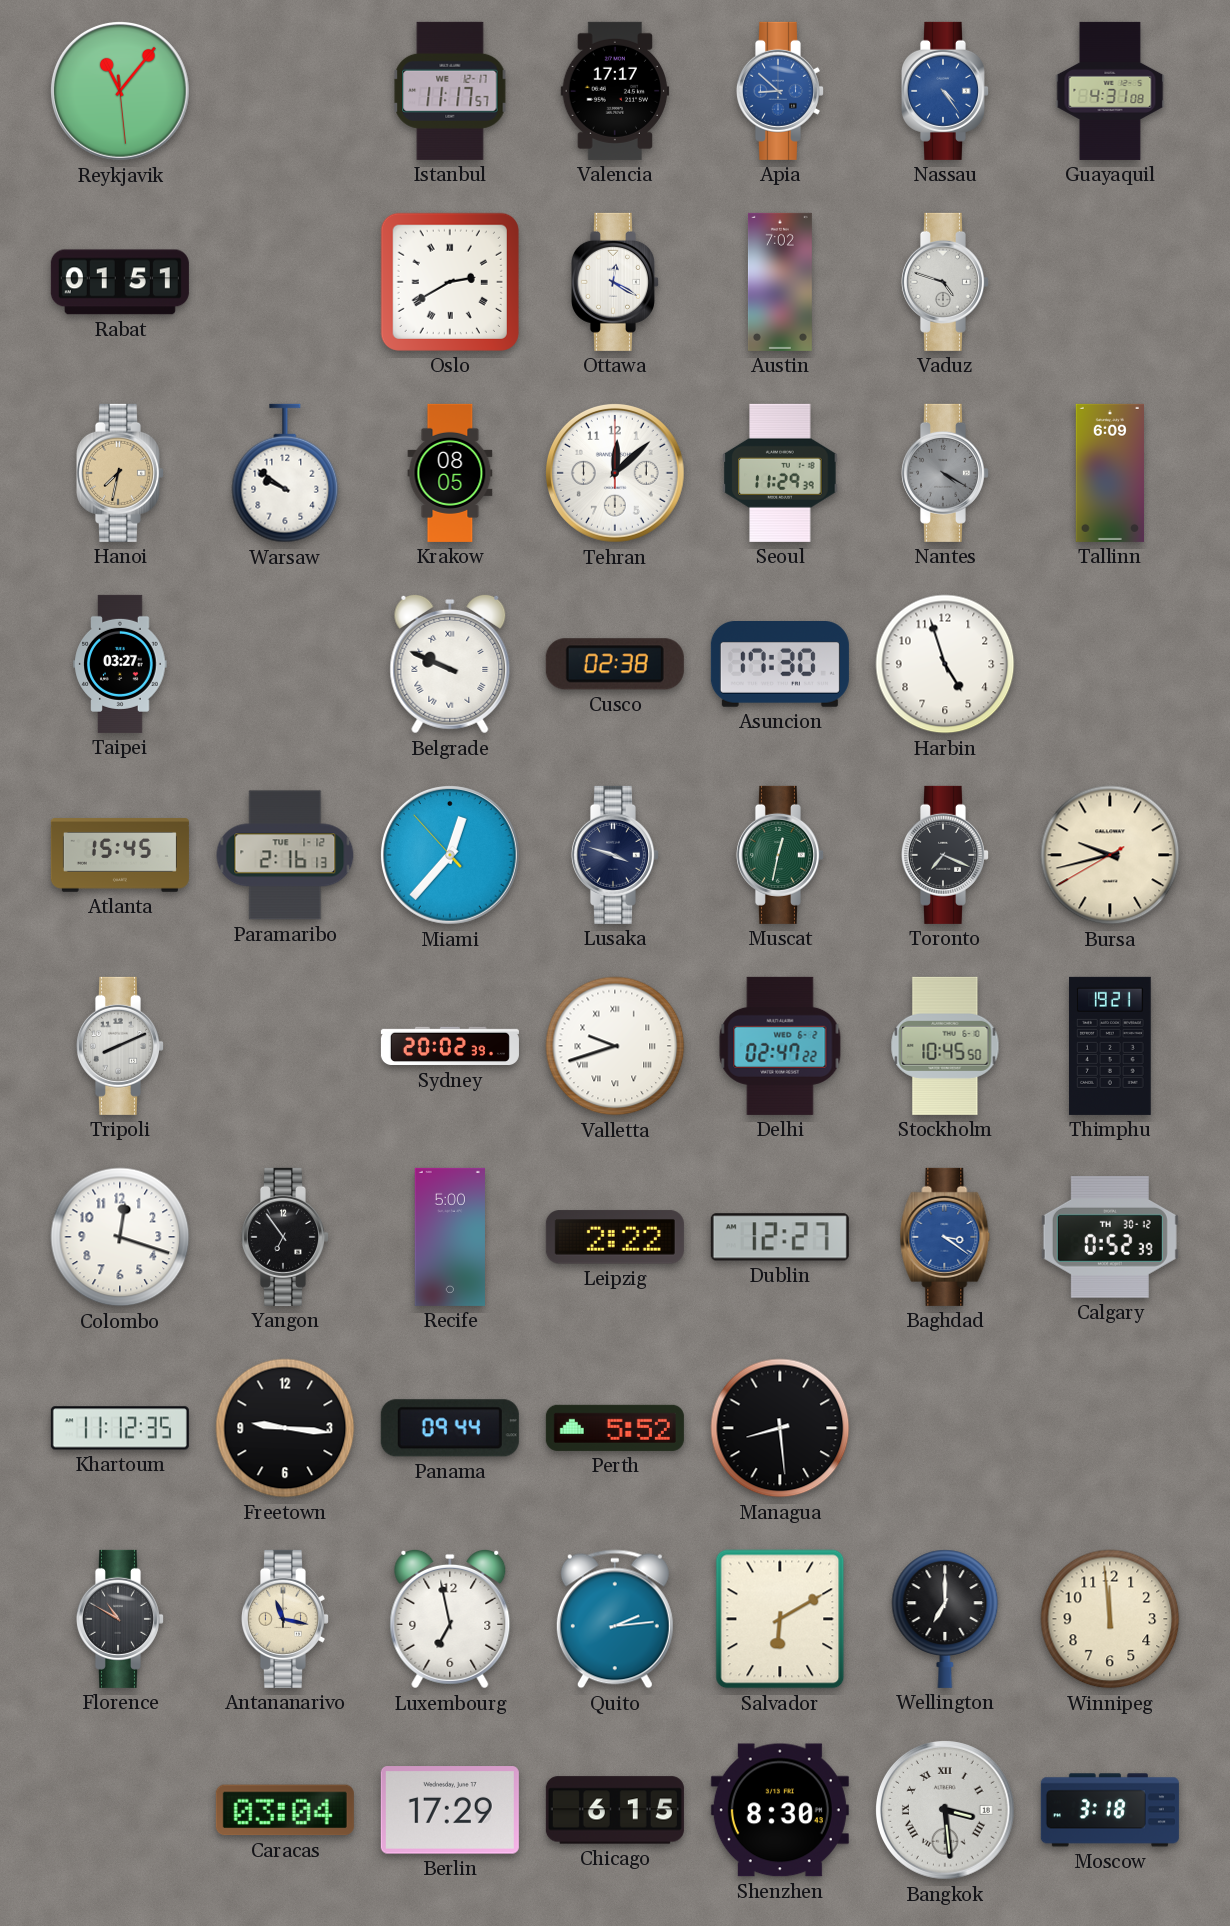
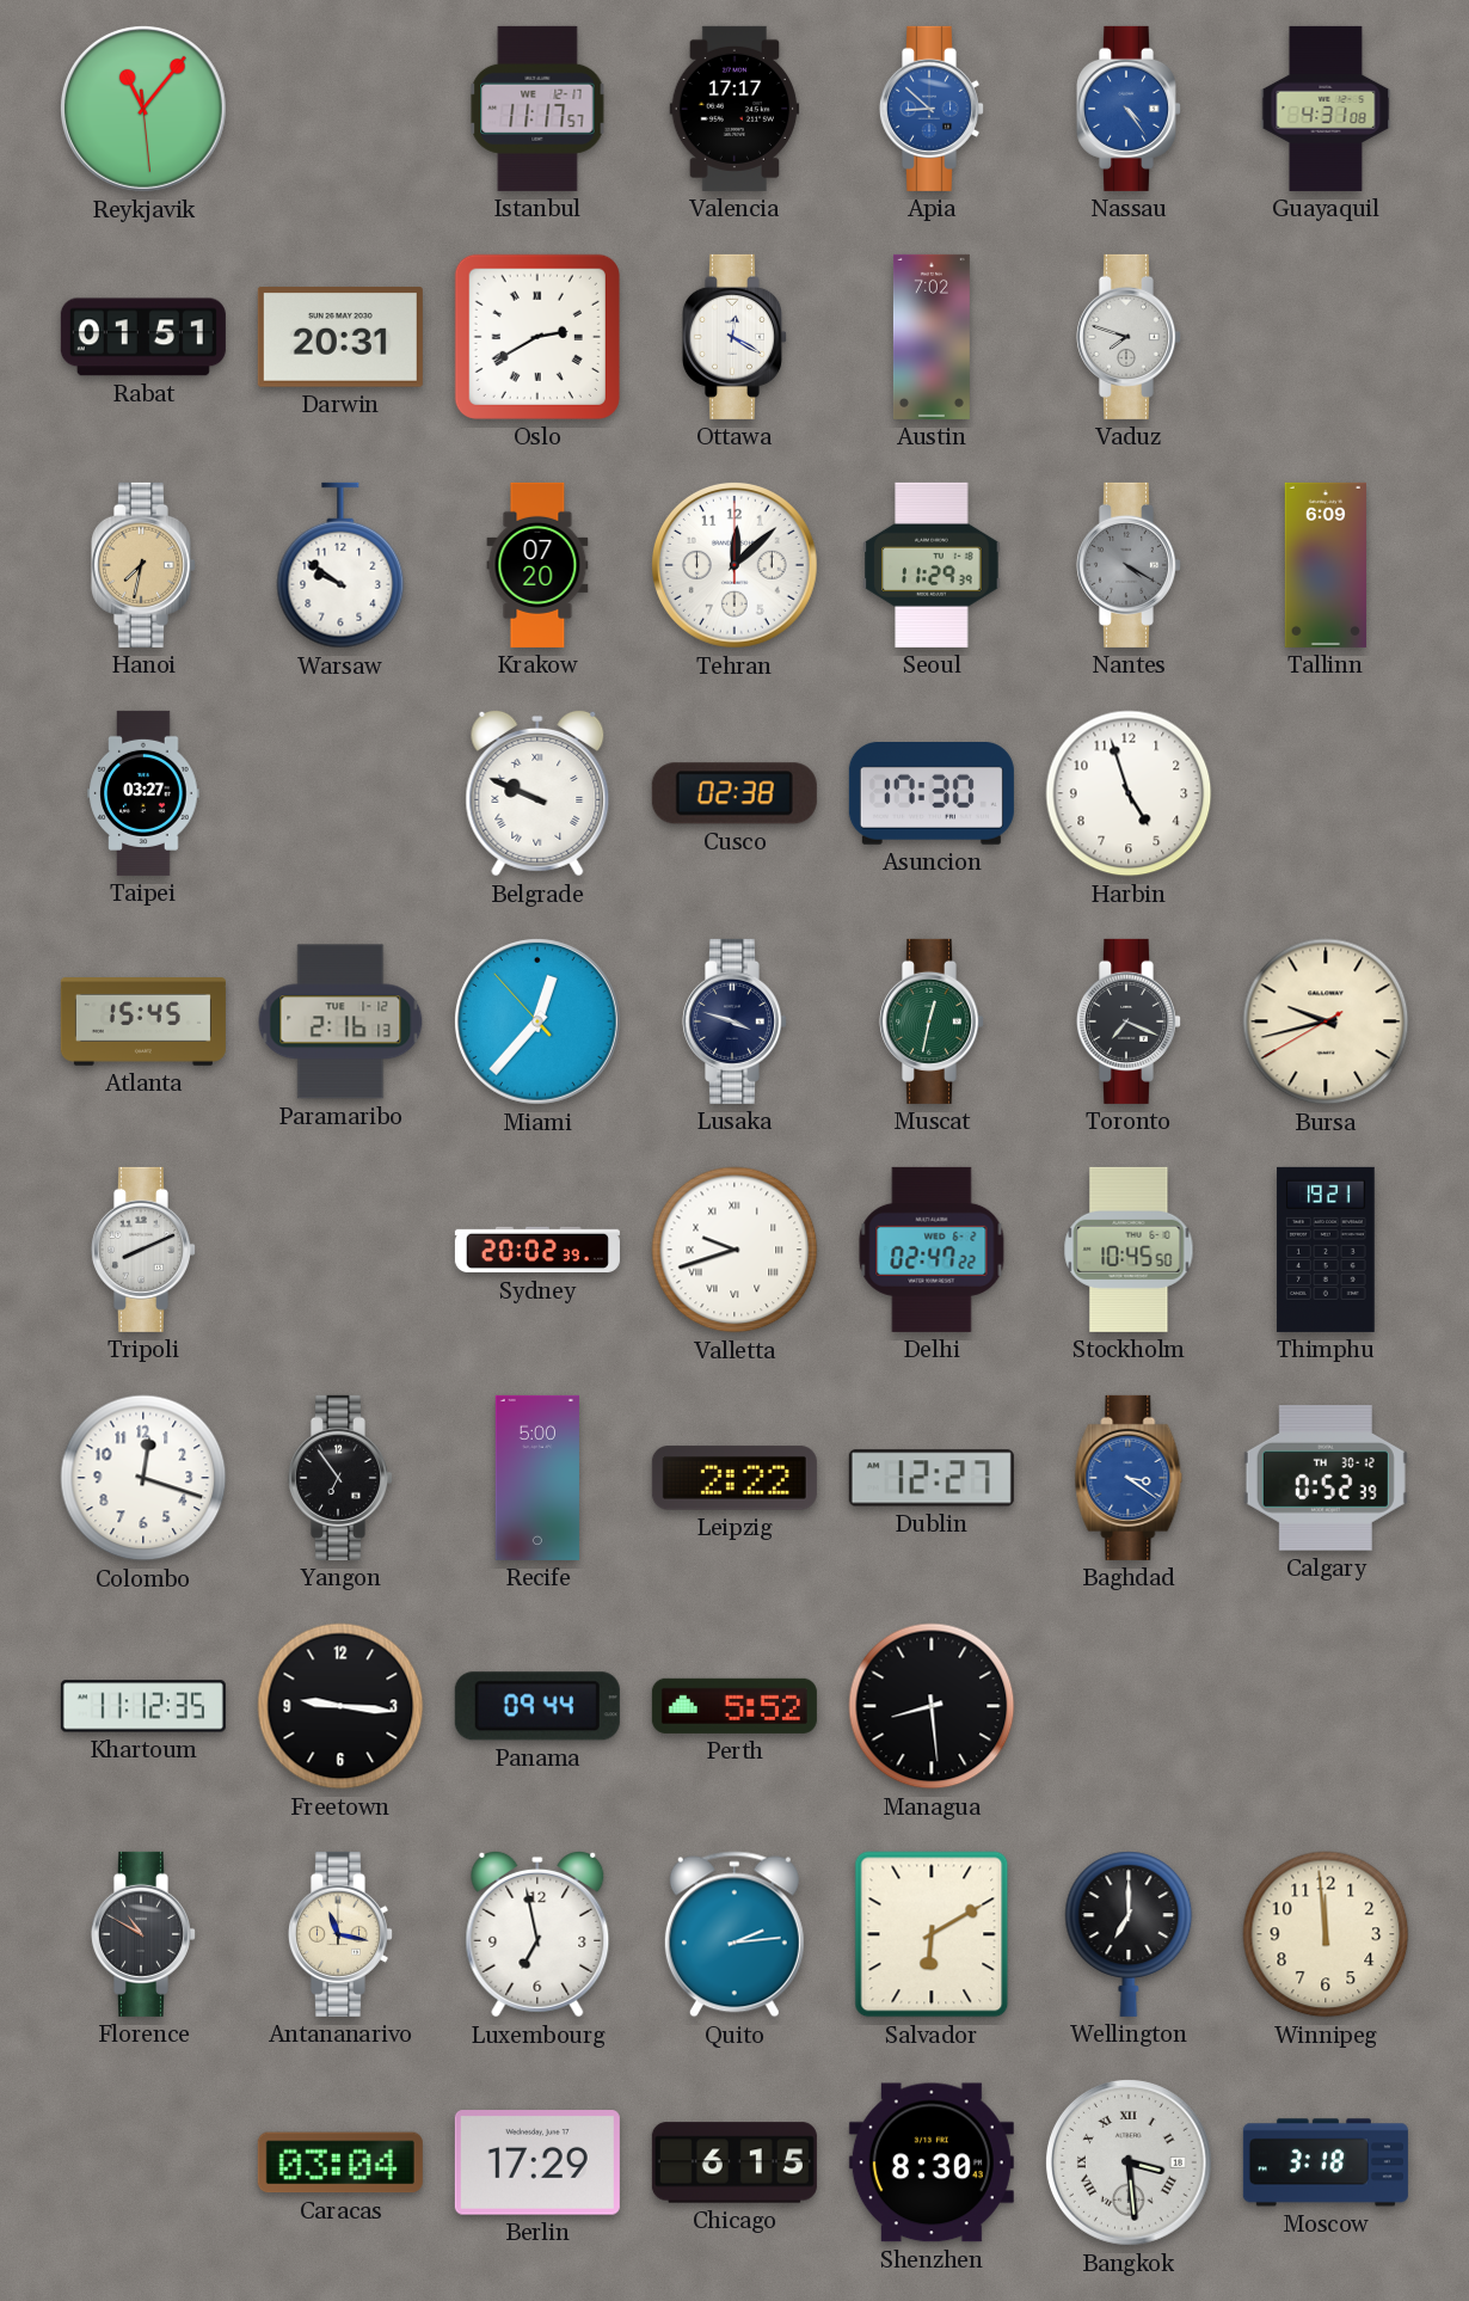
Darwin: none -> 20:31
Vaduz: 4:48 -> 7:48
Krakow: 08:05 -> 07:20
